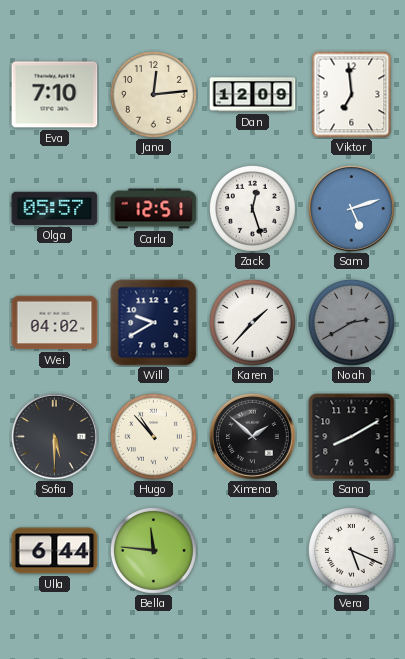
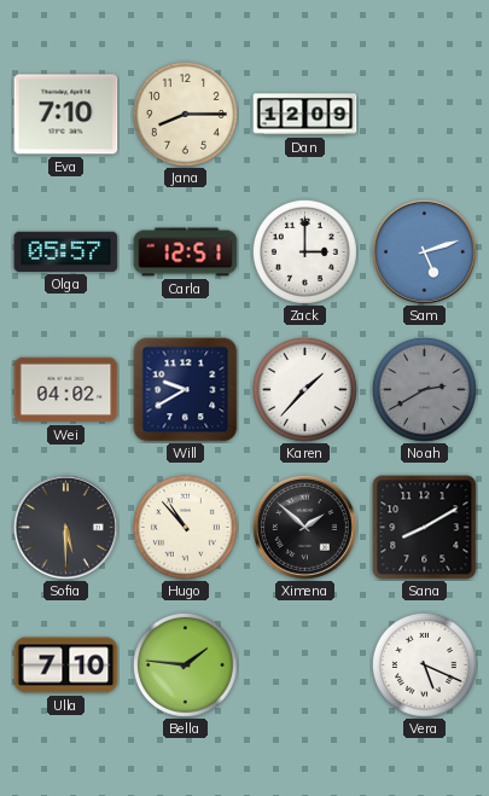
Jana: 12:14 -> 8:15
Viktor: 6:59 -> none
Zack: 12:27 -> 3:00
Ulla: 6:44 -> 7:10
Bella: 11:46 -> 1:46
